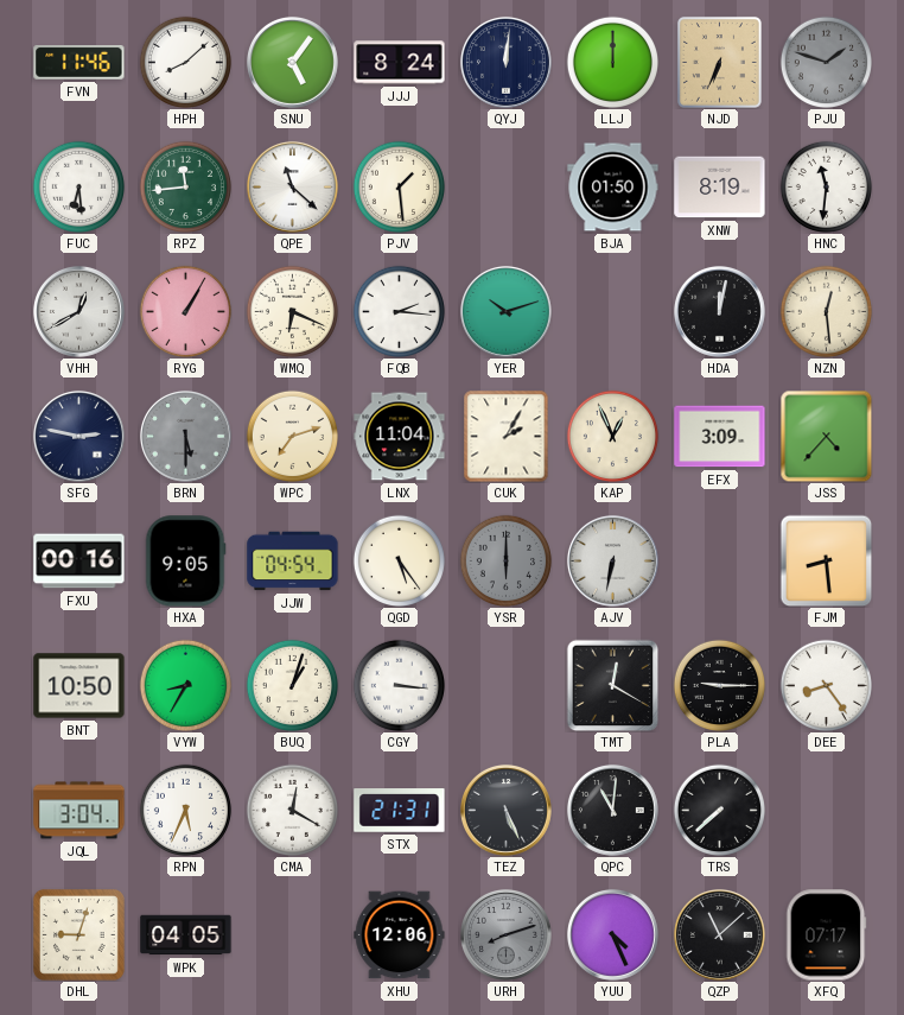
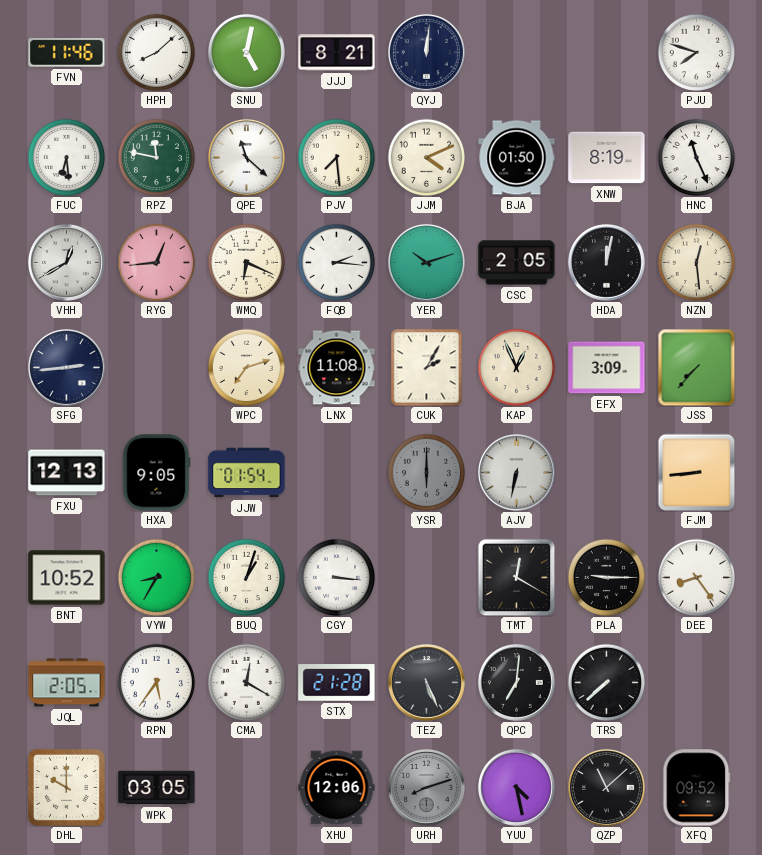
SNU: 5:06 -> 5:02
JJJ: 8:24 -> 8:21
LLJ: 12:00 -> none
NJD: 6:34 -> none
PJU: 1:48 -> 7:48
PJU dial: grey -> white
RPZ: 11:44 -> 11:47
PJV: 1:29 -> 7:29
JJM: none -> 4:11
HNC: 11:31 -> 11:26
RYG: 1:05 -> 12:44
CSC: none -> 2:05
SFG: 2:47 -> 2:44
BRN: 5:30 -> none
LNX: 11:04 -> 11:08
JSS: 4:37 -> 7:37
FXU: 00:16 -> 12:13
JJW: 04:54 -> 01:54
QGD: 5:24 -> none
FJM: 8:29 -> 8:44
BNT: 10:50 -> 10:52
JQL: 3:04 -> 2:05
RPN: 5:34 -> 5:36
STX: 21:31 -> 21:28
QPC: 11:01 -> 7:01
DHL: 9:03 -> 10:00
WPK: 04:05 -> 03:05
YUU: 4:26 -> 4:28
XFQ: 07:17 -> 09:52
